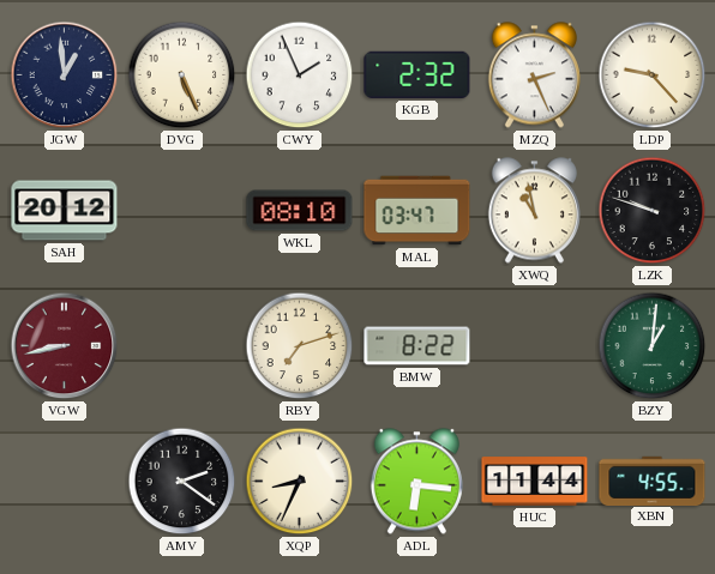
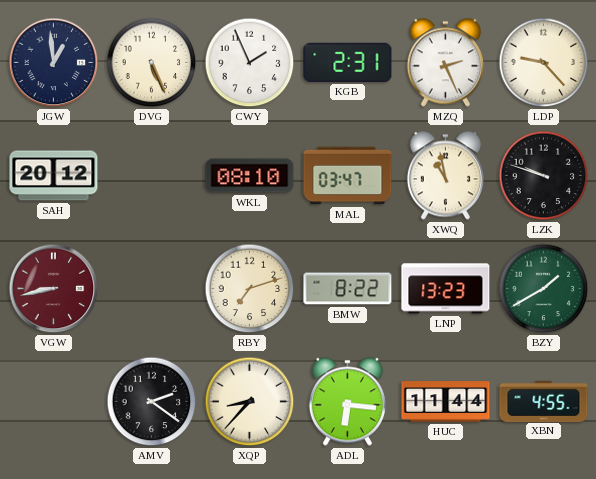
KGB: 2:32 -> 2:31
LNP: none -> 13:23
BZY: 1:01 -> 1:40
XQP: 8:34 -> 8:37
